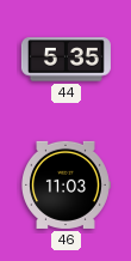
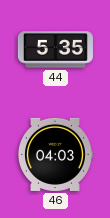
46: 11:03 -> 04:03
